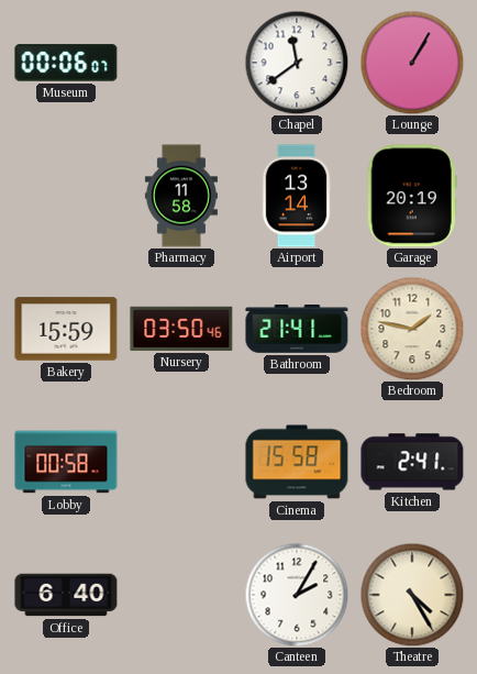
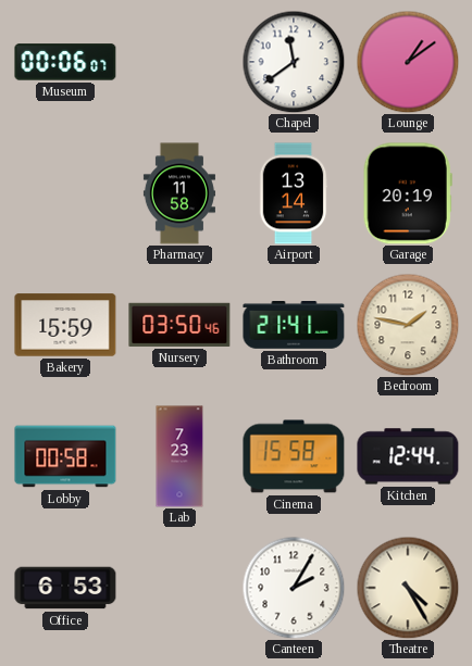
Lounge: 1:05 -> 1:09
Lab: none -> 7:23
Kitchen: 2:41 -> 12:44
Office: 6:40 -> 6:53
